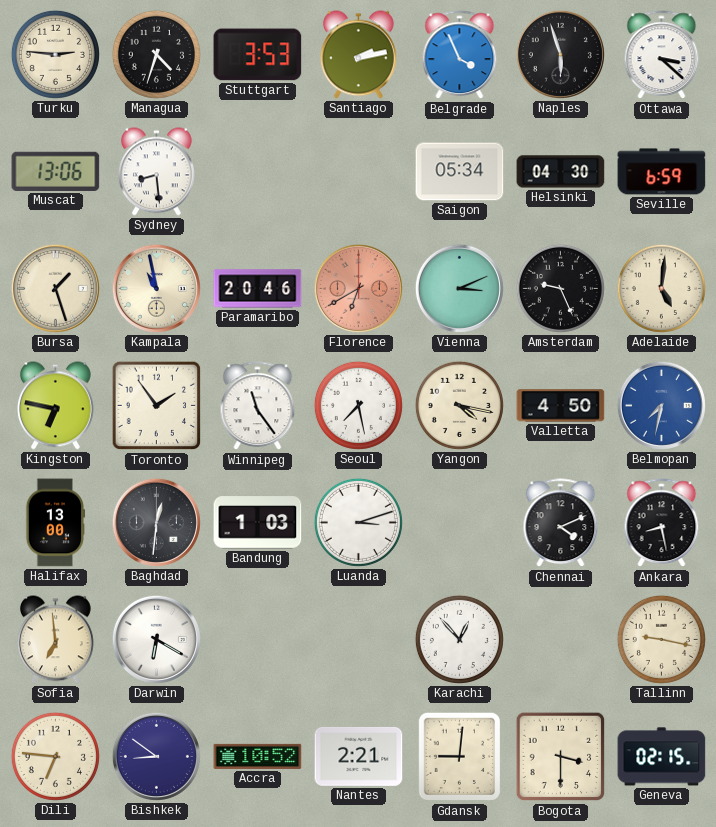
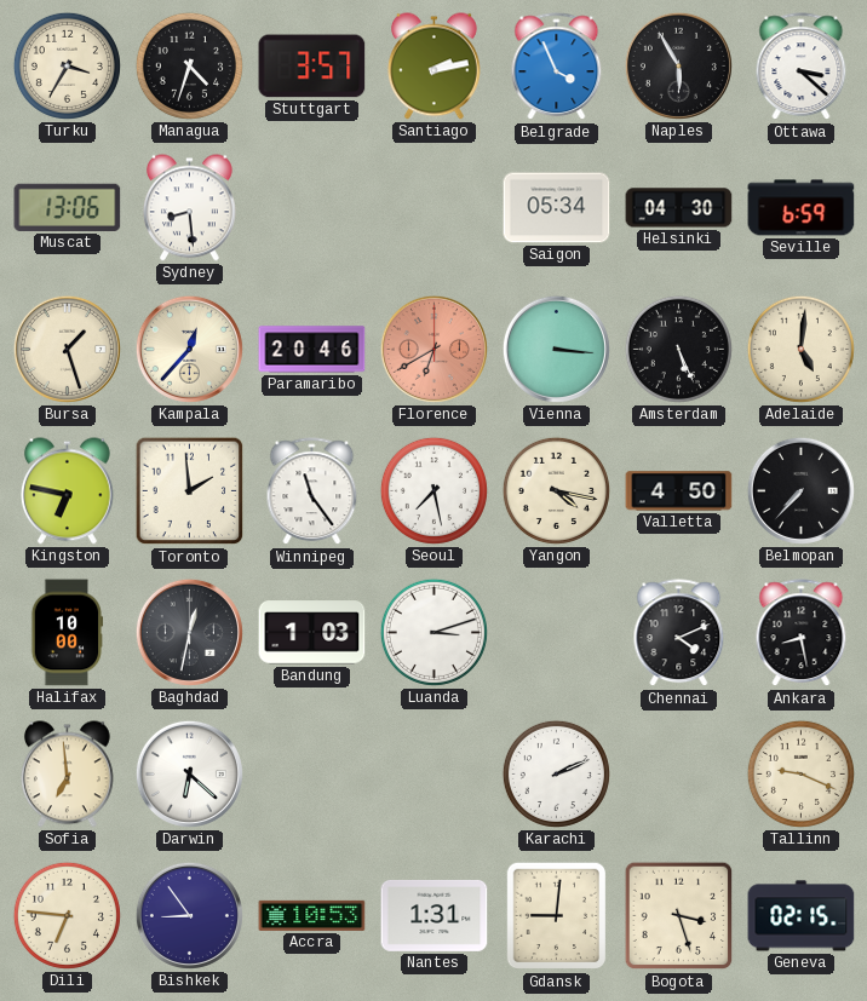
Turku: 2:46 -> 3:35
Stuttgart: 3:53 -> 3:57
Naples: 5:57 -> 5:55
Kampala: 10:58 -> 12:37
Vienna: 3:11 -> 3:16
Amsterdam: 9:26 -> 5:26
Toronto: 1:54 -> 1:59
Belmopan: 7:32 -> 7:37
Belmopan dial: blue -> black
Halifax: 13:00 -> 10:00
Baghdad: 12:31 -> 12:32
Darwin: 6:20 -> 6:22
Karachi: 12:53 -> 2:11
Tallinn: 9:17 -> 9:19
Bishkek: 8:51 -> 8:54
Accra: 10:52 -> 10:53
Nantes: 2:21 -> 1:31
Bogota: 3:30 -> 3:27
